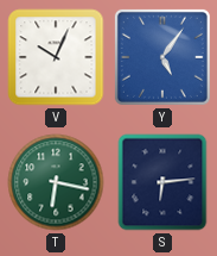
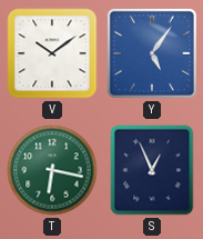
V: 10:04 -> 10:09
S: 6:14 -> 12:56
